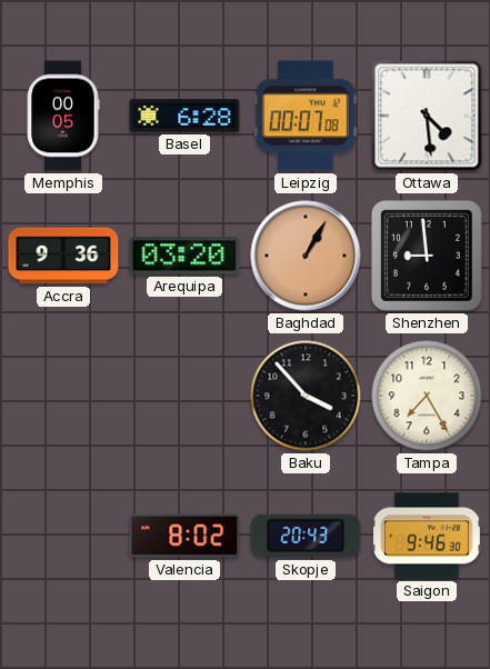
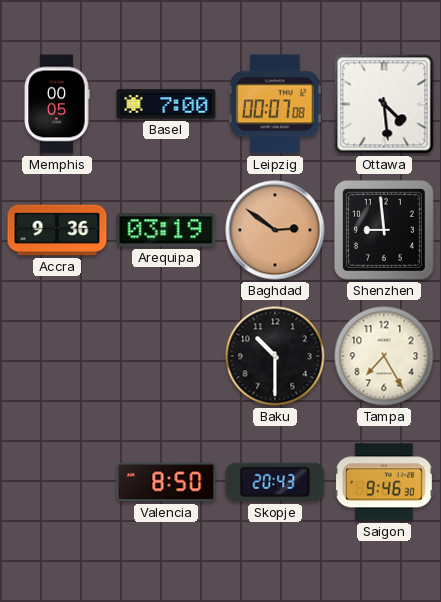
Basel: 6:28 -> 7:00
Arequipa: 03:20 -> 03:19
Baghdad: 1:05 -> 2:51
Baku: 3:53 -> 10:30
Valencia: 8:02 -> 8:50
